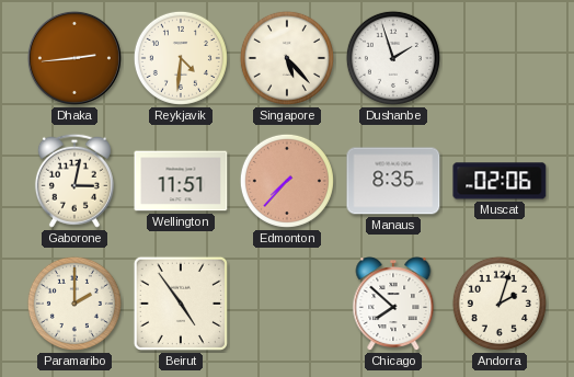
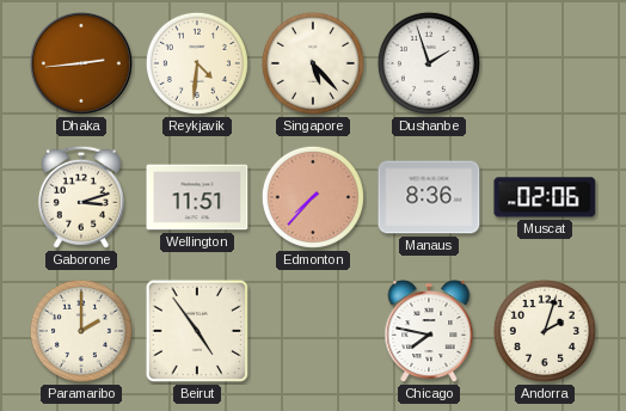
Gaborone: 3:02 -> 3:12
Manaus: 8:35 -> 8:36
Chicago: 7:52 -> 7:47
